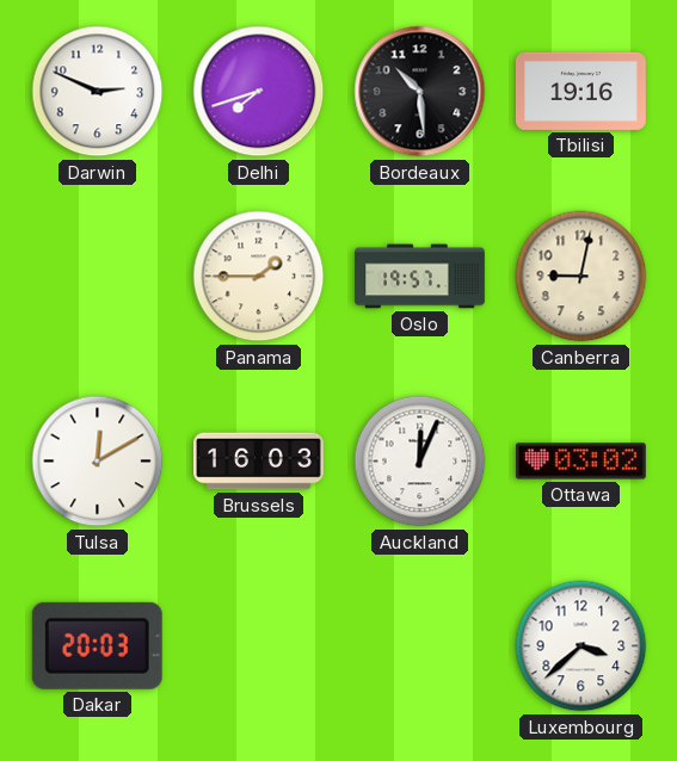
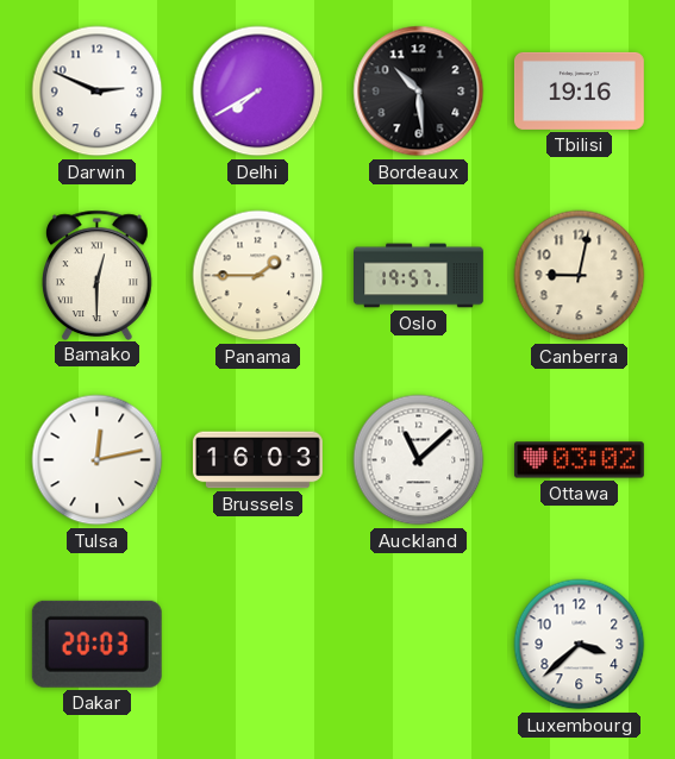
Delhi: 7:42 -> 7:40
Bamako: none -> 12:30
Tulsa: 12:10 -> 12:13
Auckland: 12:04 -> 11:08
